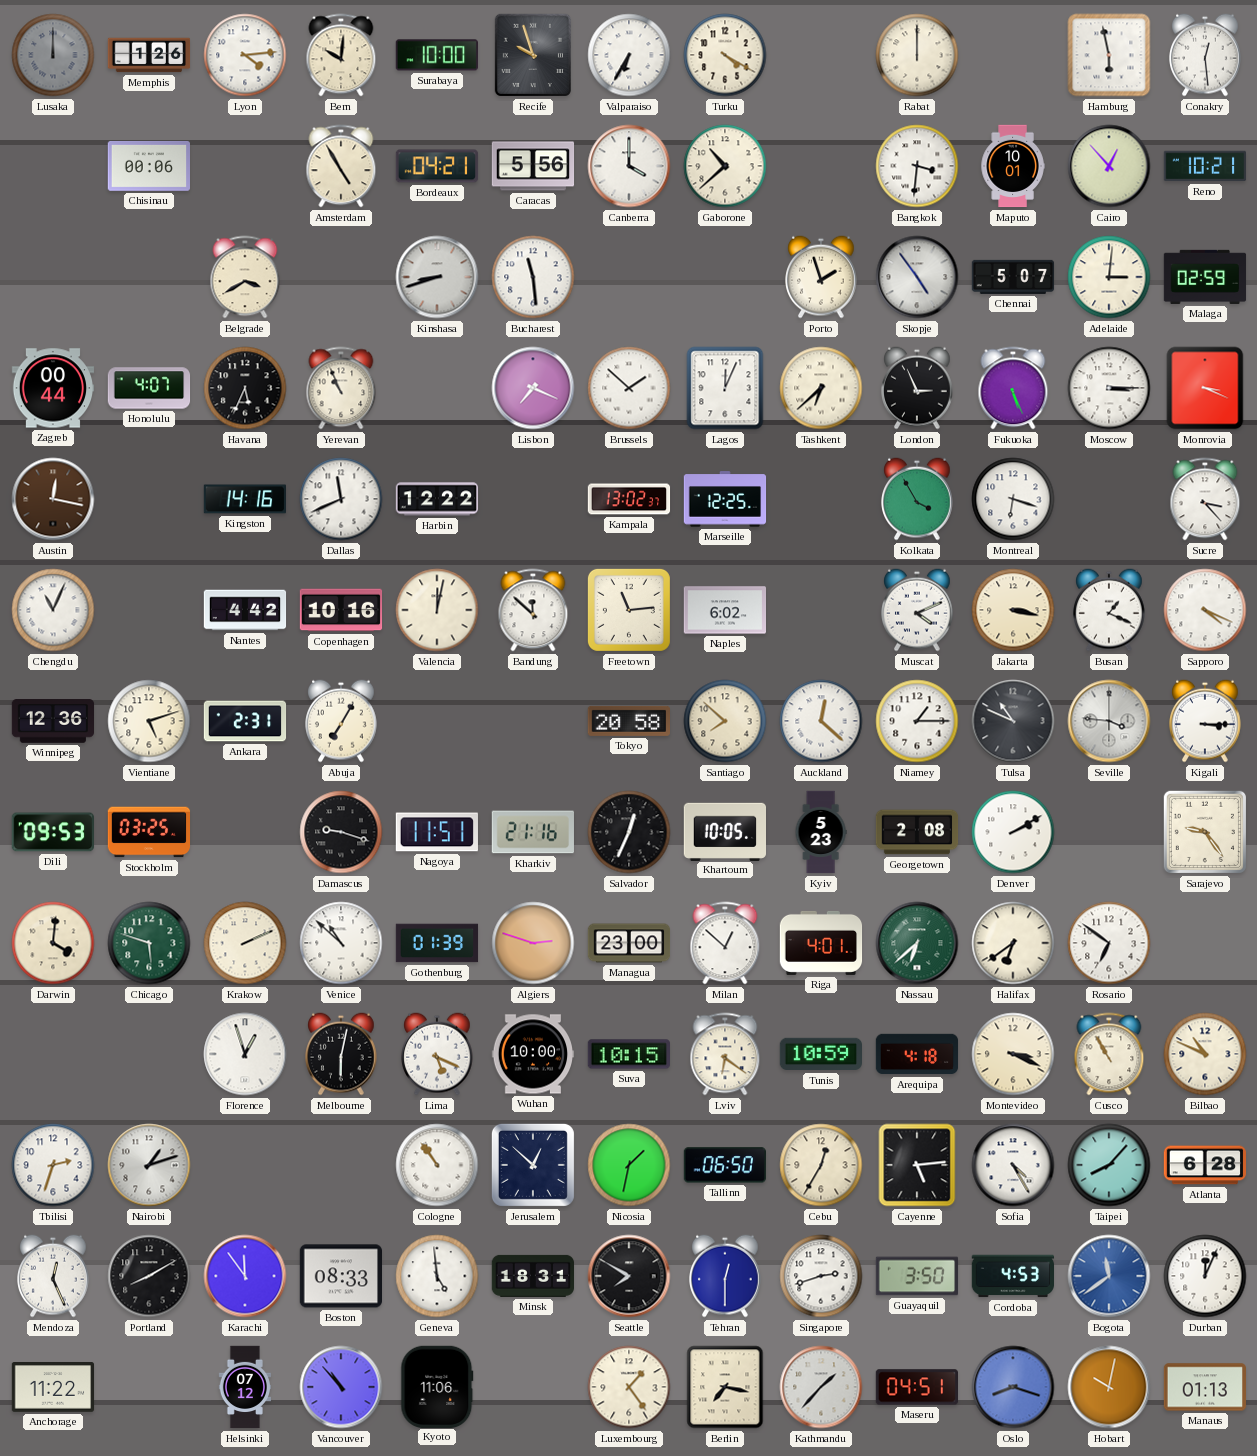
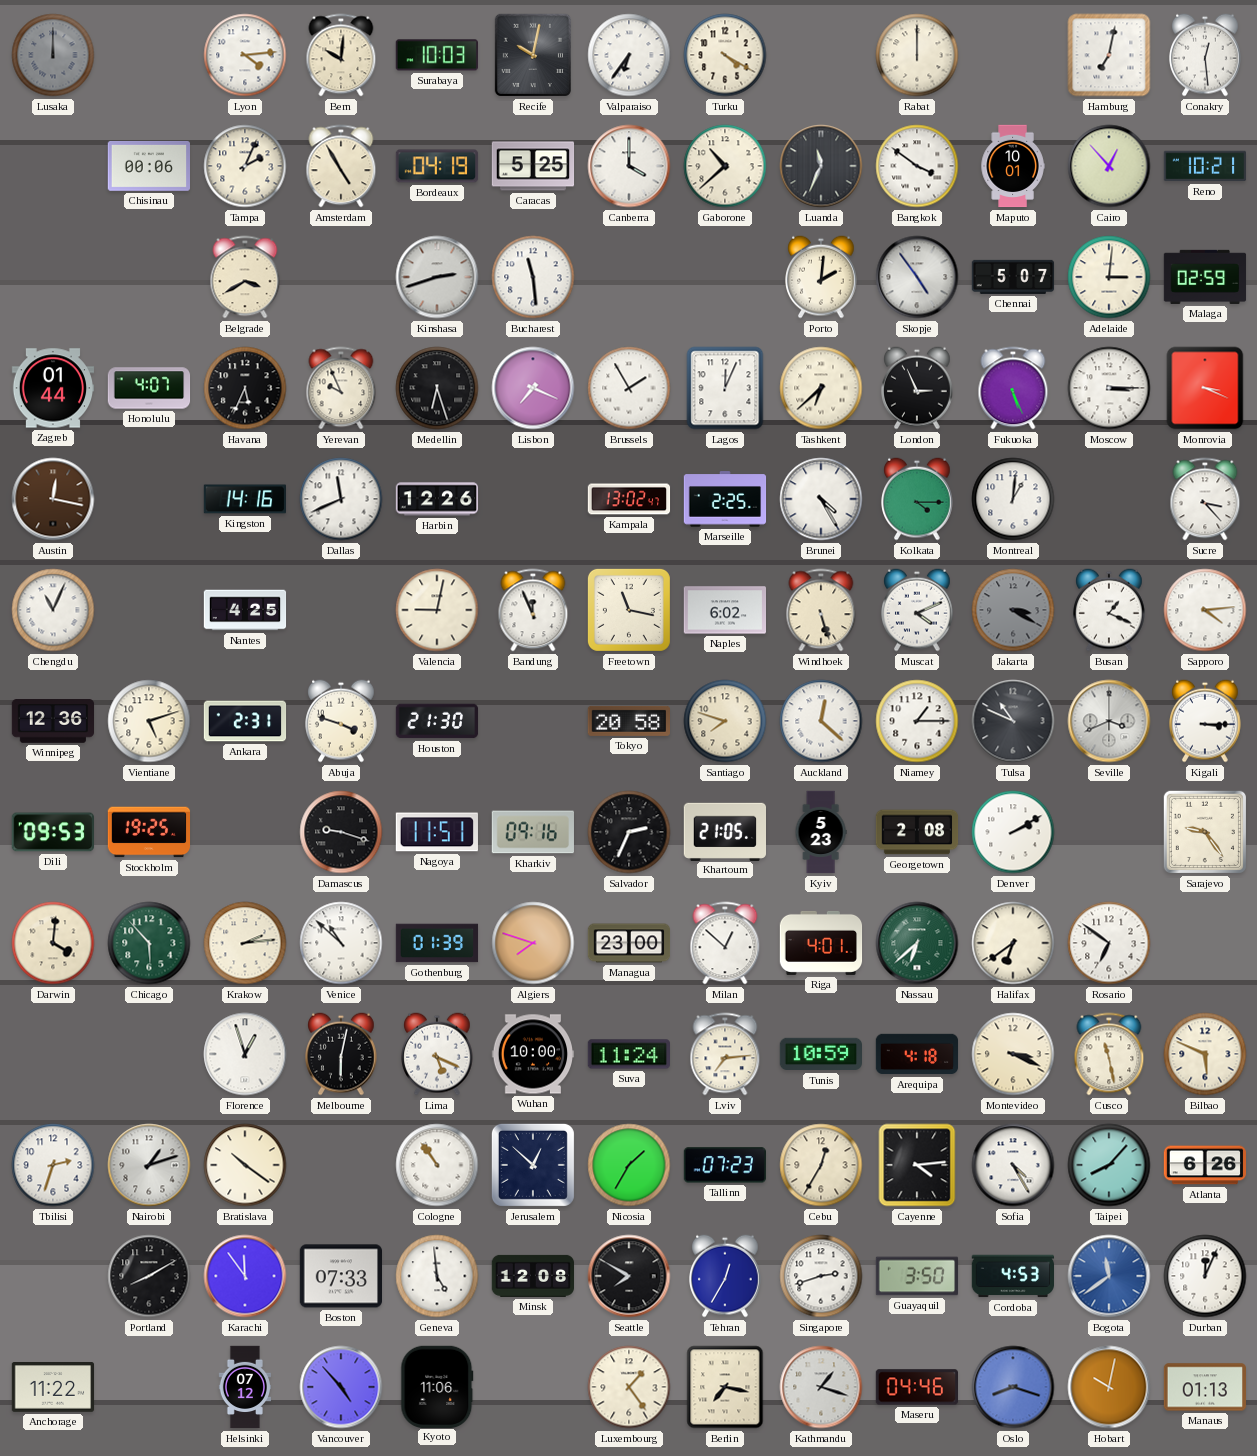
Memphis: 1:26 -> none
Surabaya: 10:00 -> 10:03
Recife: 9:57 -> 10:02
Valparaiso: 6:35 -> 6:36
Hamburg: 5:58 -> 7:02
Tampa: none -> 2:04
Bordeaux: 04:21 -> 04:19
Caracas: 5:56 -> 5:25
Luanda: none -> 11:34
Bangkok: 3:31 -> 3:51
Kinshasa: 8:42 -> 2:42
Porto: 1:57 -> 2:01
Zagreb: 00:44 -> 01:44
Yerevan: 10:56 -> 9:56
Medellin: none -> 6:27
Brussels: 1:52 -> 1:55
Harbin: 12:22 -> 12:26
Kampala: 13:02:37 -> 13:02:47
Marseille: 12:25 -> 2:25
Brunei: none -> 4:25
Kolkata: 3:55 -> 4:15
Montreal: 6:18 -> 1:01
Nantes: 4:42 -> 4:25
Copenhagen: 10:16 -> none
Valencia: 12:02 -> 9:02
Bandung: 11:52 -> 11:56
Freetown: 11:14 -> 11:17
Windhoek: none -> 5:27
Jakarta: 3:17 -> 3:20
Jakarta dial: cream -> grey
Sapporo: 4:19 -> 4:14
Abuja: 7:05 -> 3:48
Houston: none -> 21:30
Santiago: 7:52 -> 7:48
Seville: 3:46 -> 3:41
Stockholm: 03:25 -> 19:25
Kharkiv: 21:16 -> 09:16
Salvador: 12:34 -> 2:34
Khartoum: 10:05 -> 21:05
Chicago: 5:48 -> 5:53
Krakow: 2:11 -> 2:14
Algiers: 2:48 -> 7:48
Suva: 10:15 -> 11:24
Lviv: 6:21 -> 7:14
Cusco: 10:55 -> 11:28
Bilbao: 10:49 -> 5:49
Bratislava: none -> 10:21
Nicosia: 1:32 -> 1:35
Tallinn: 06:50 -> 07:23
Cayenne: 5:14 -> 4:14
Atlanta: 6:28 -> 6:26
Mendoza: 12:26 -> none
Boston: 08:33 -> 07:33
Minsk: 18:31 -> 12:08
Tehran: 12:30 -> 12:35
Vancouver: 10:53 -> 4:53
Kathmandu: 1:37 -> 1:18
Maseru: 04:51 -> 04:46
